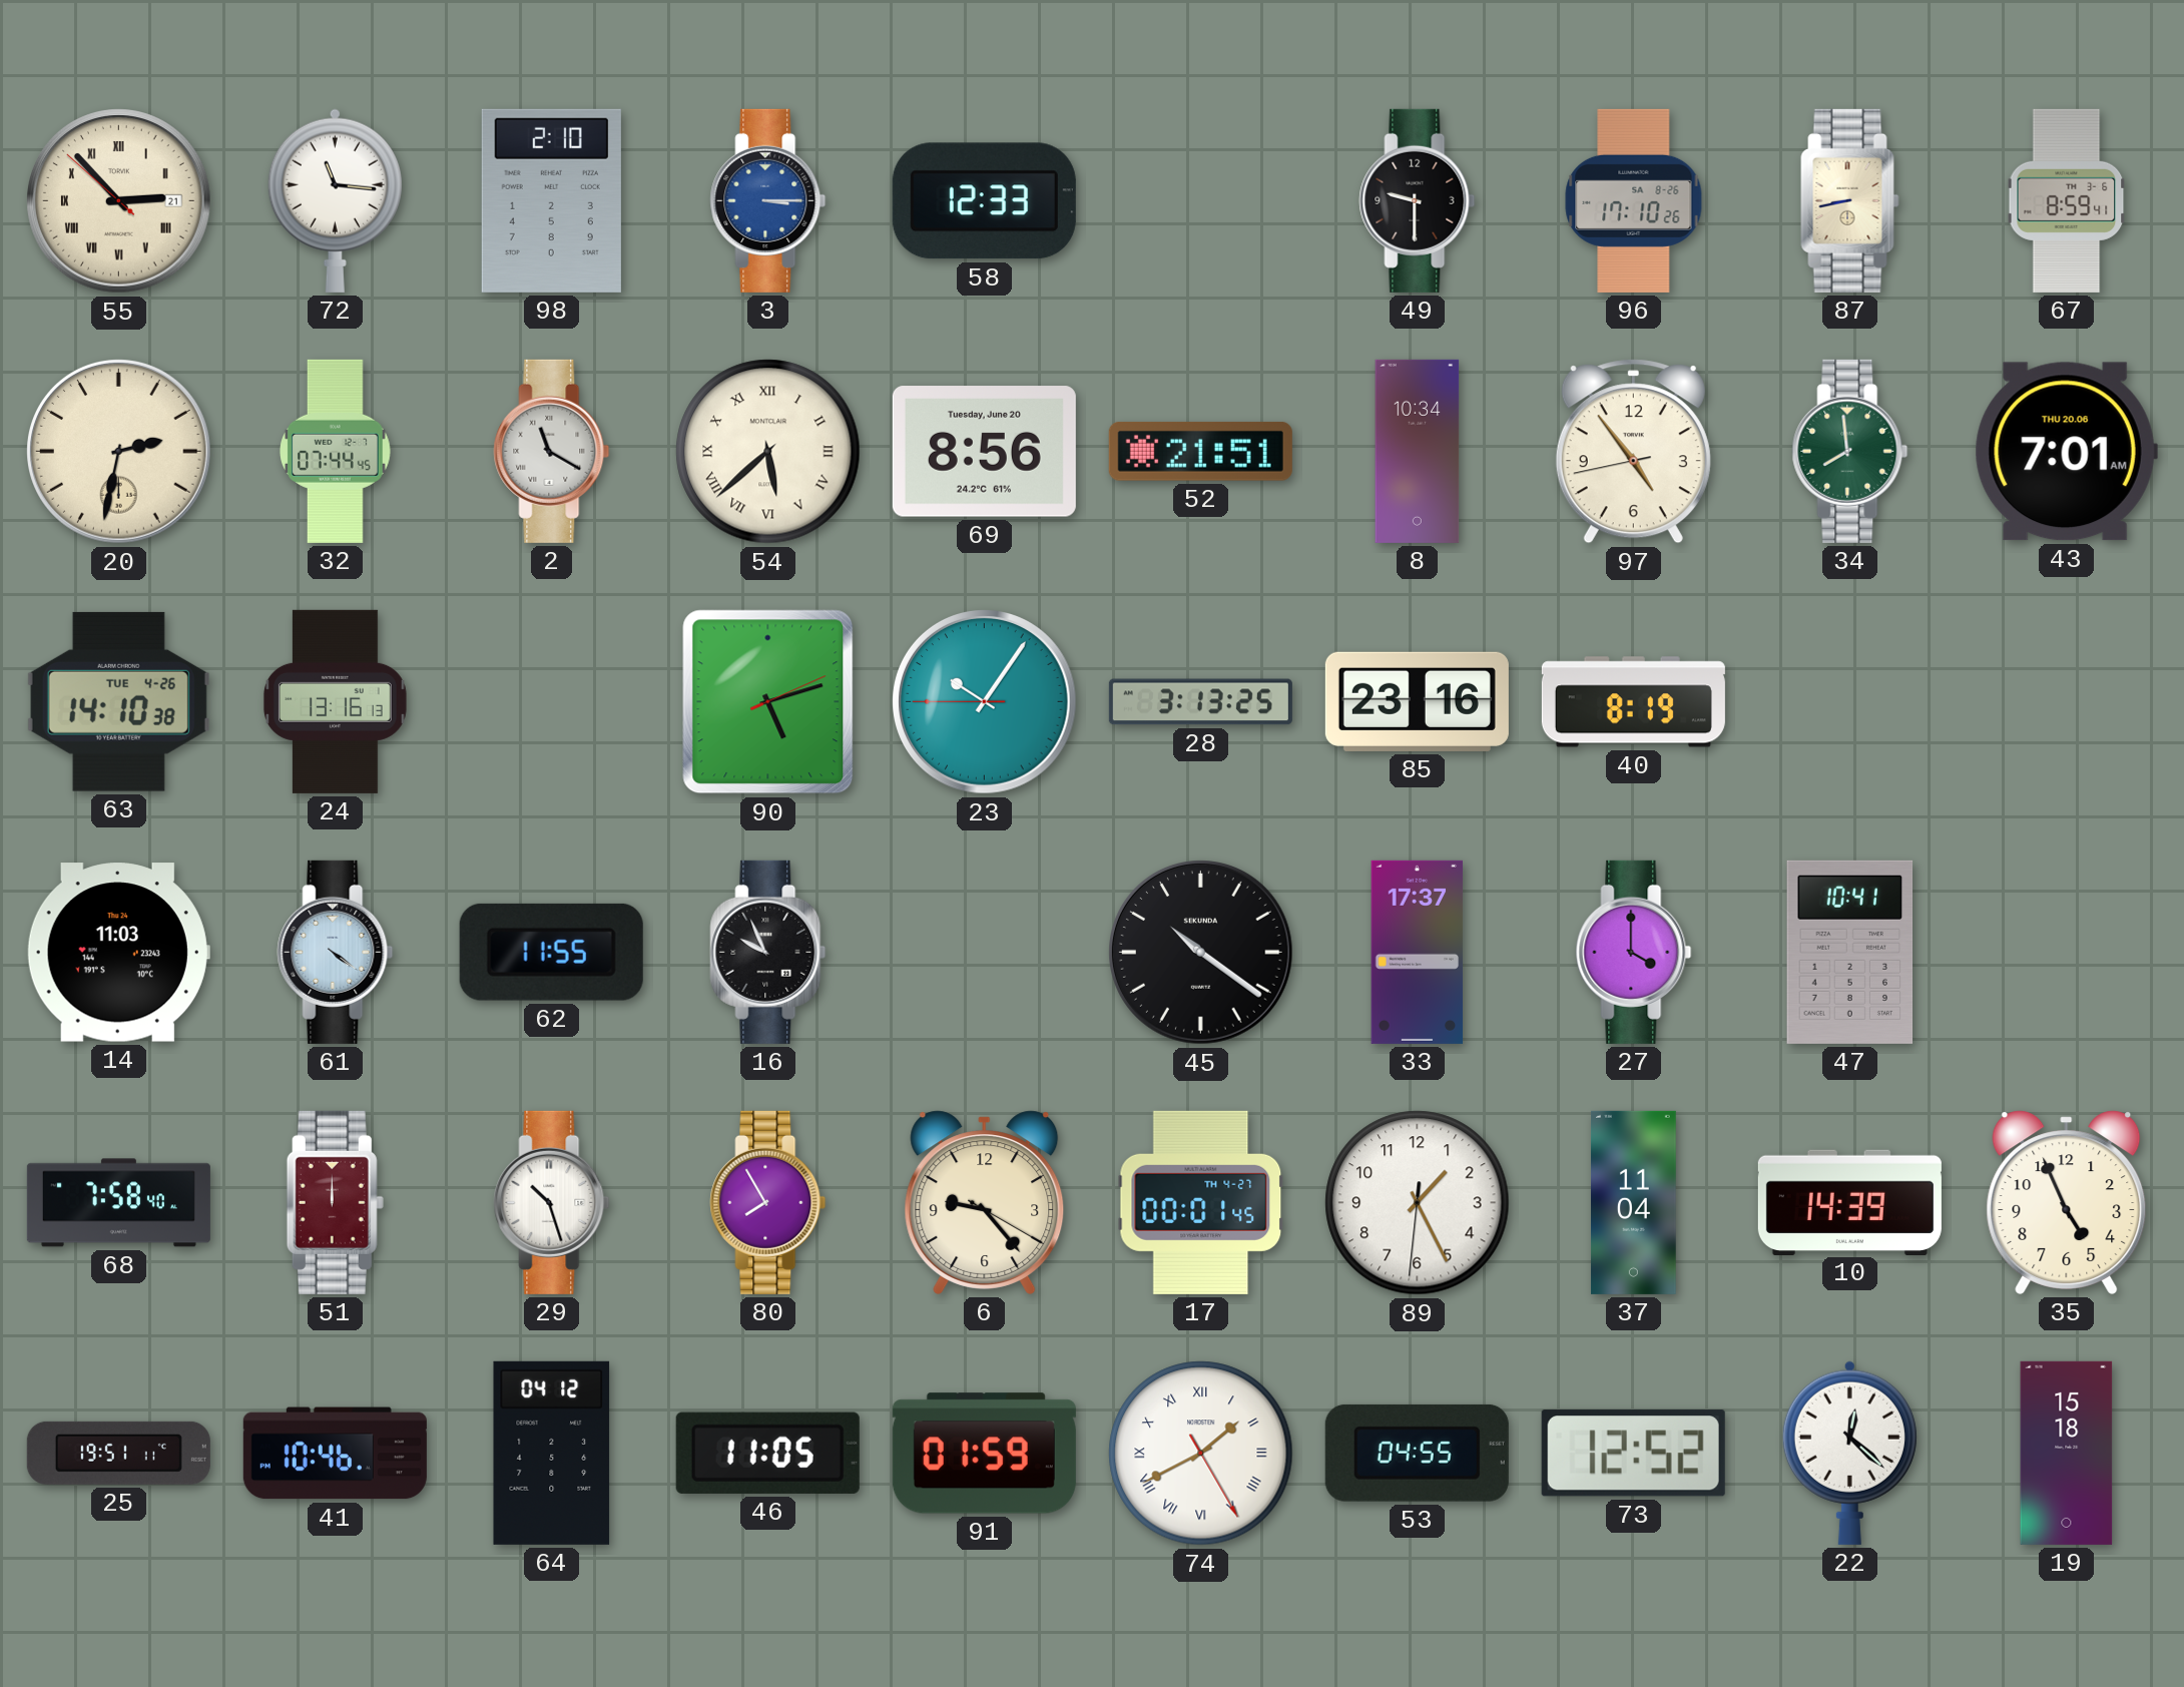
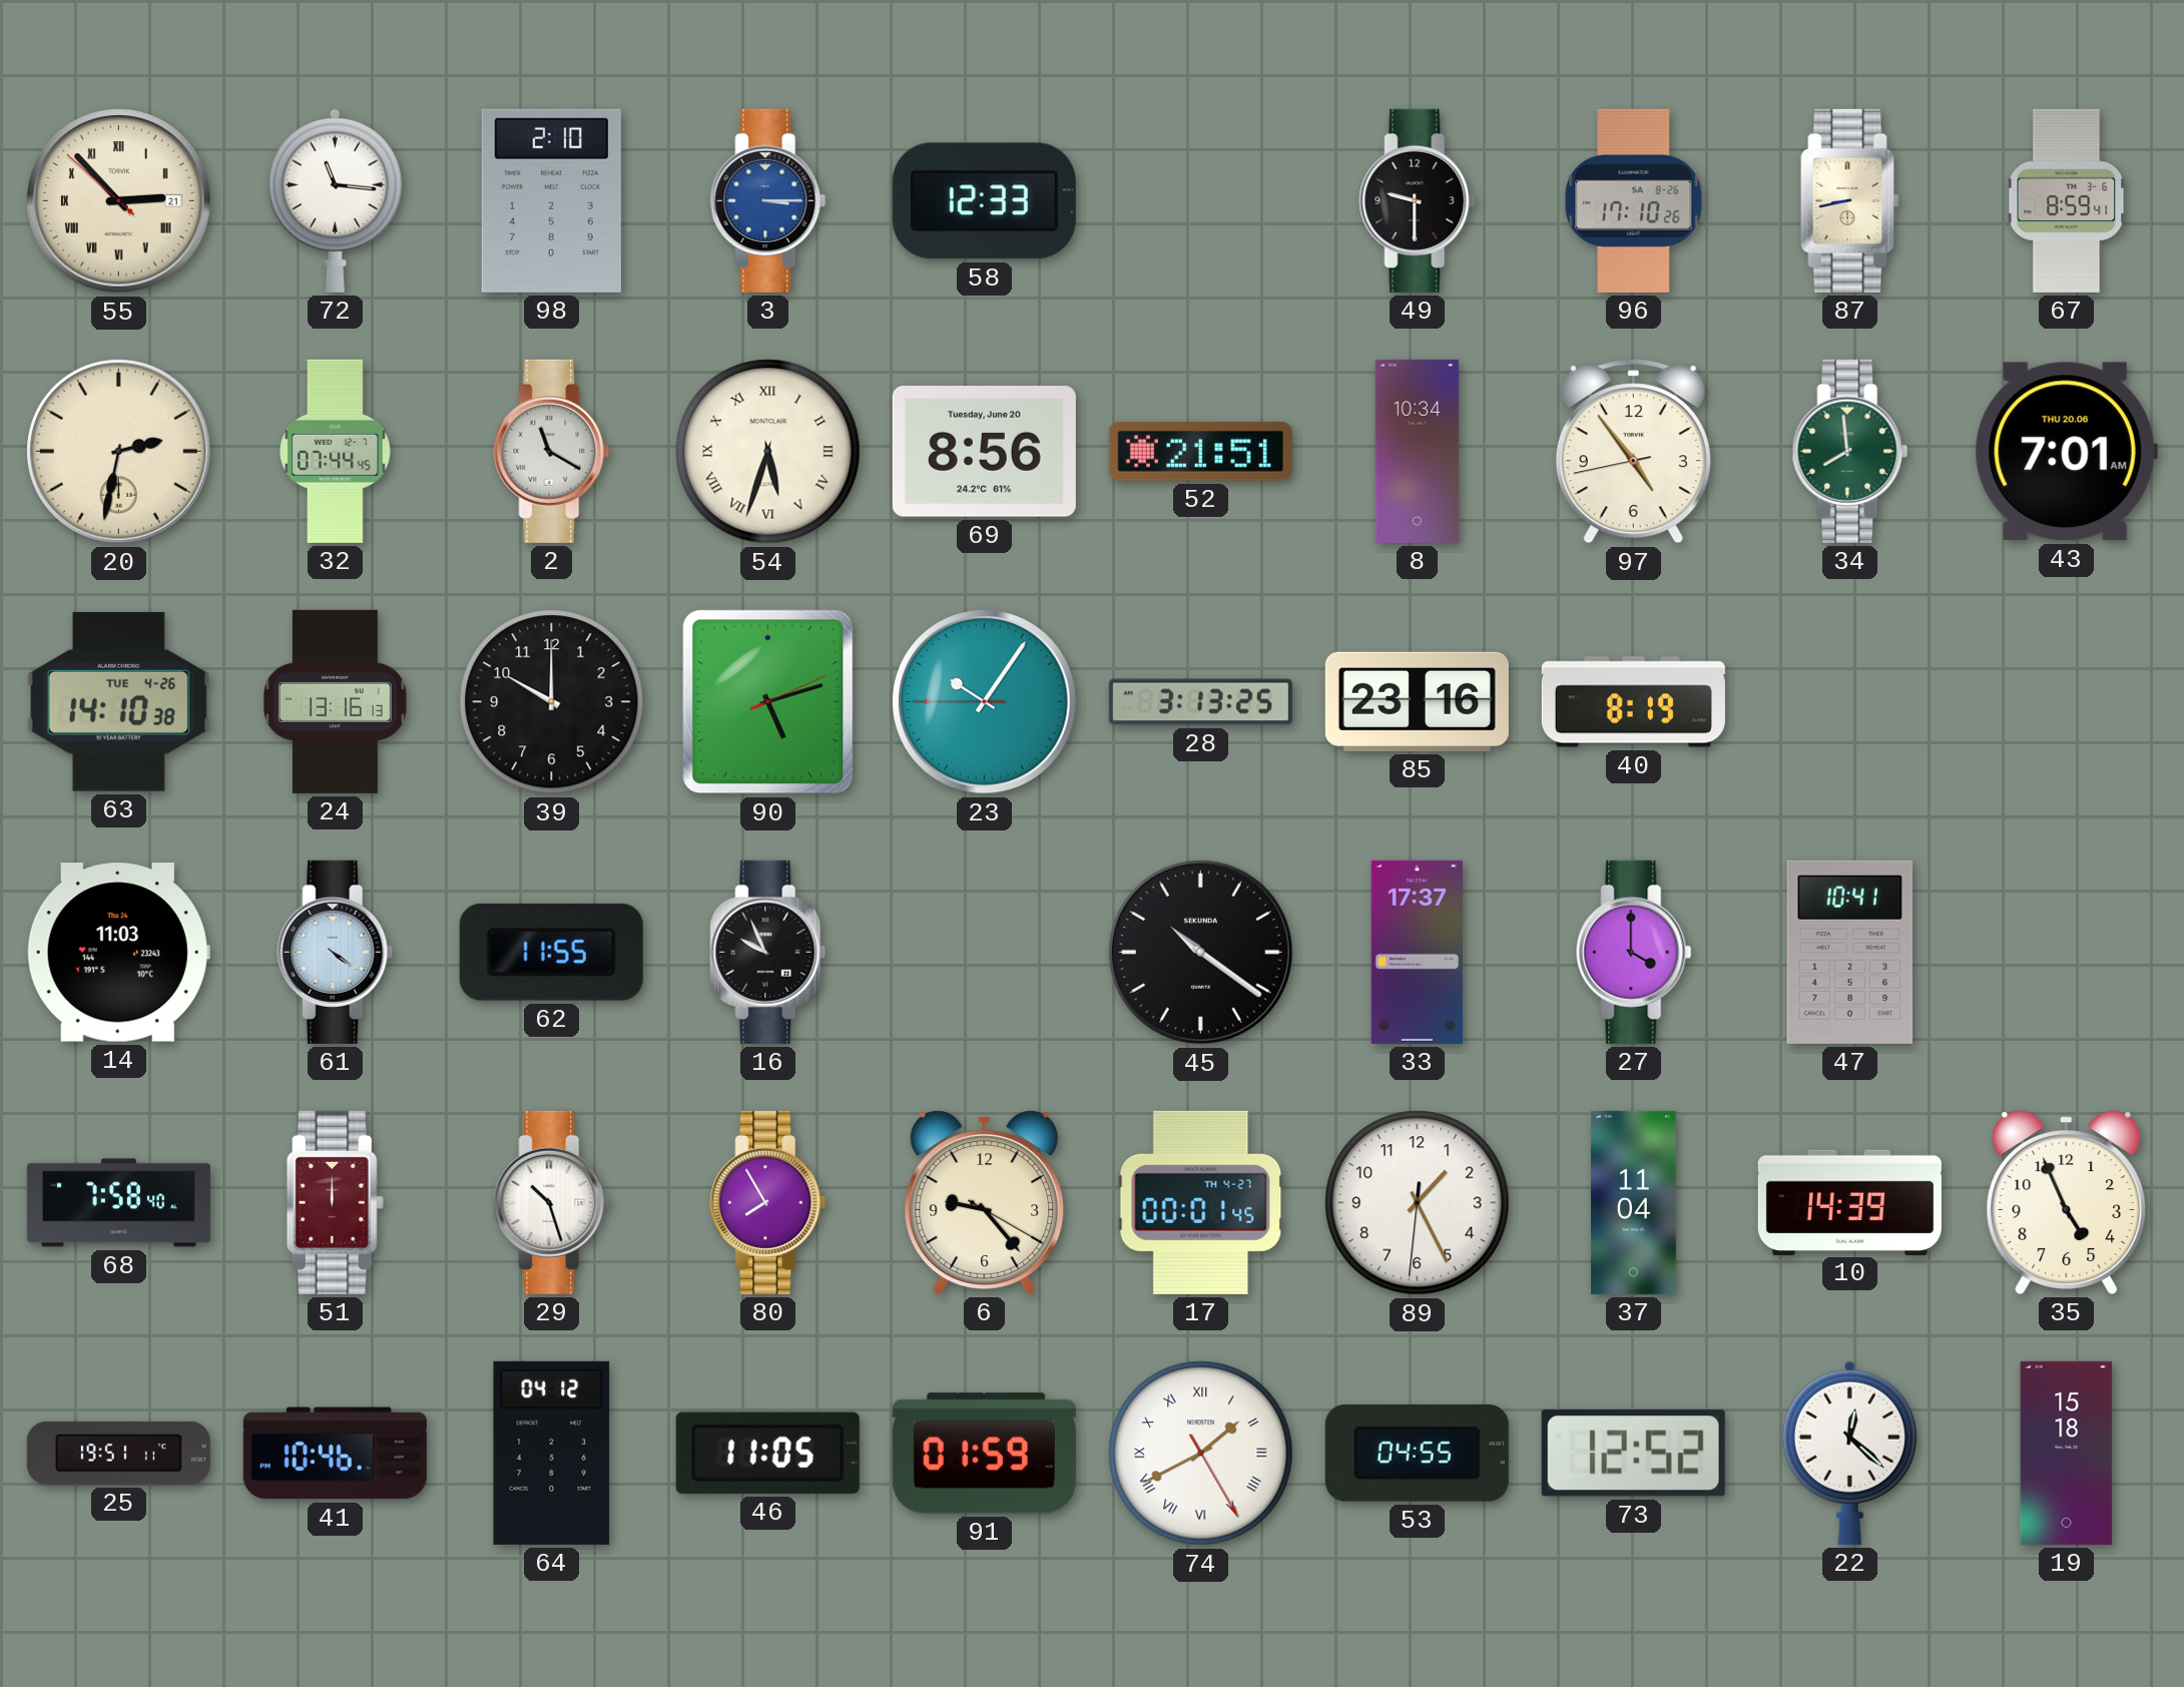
54: 5:38 -> 5:33
39: none -> 10:00
